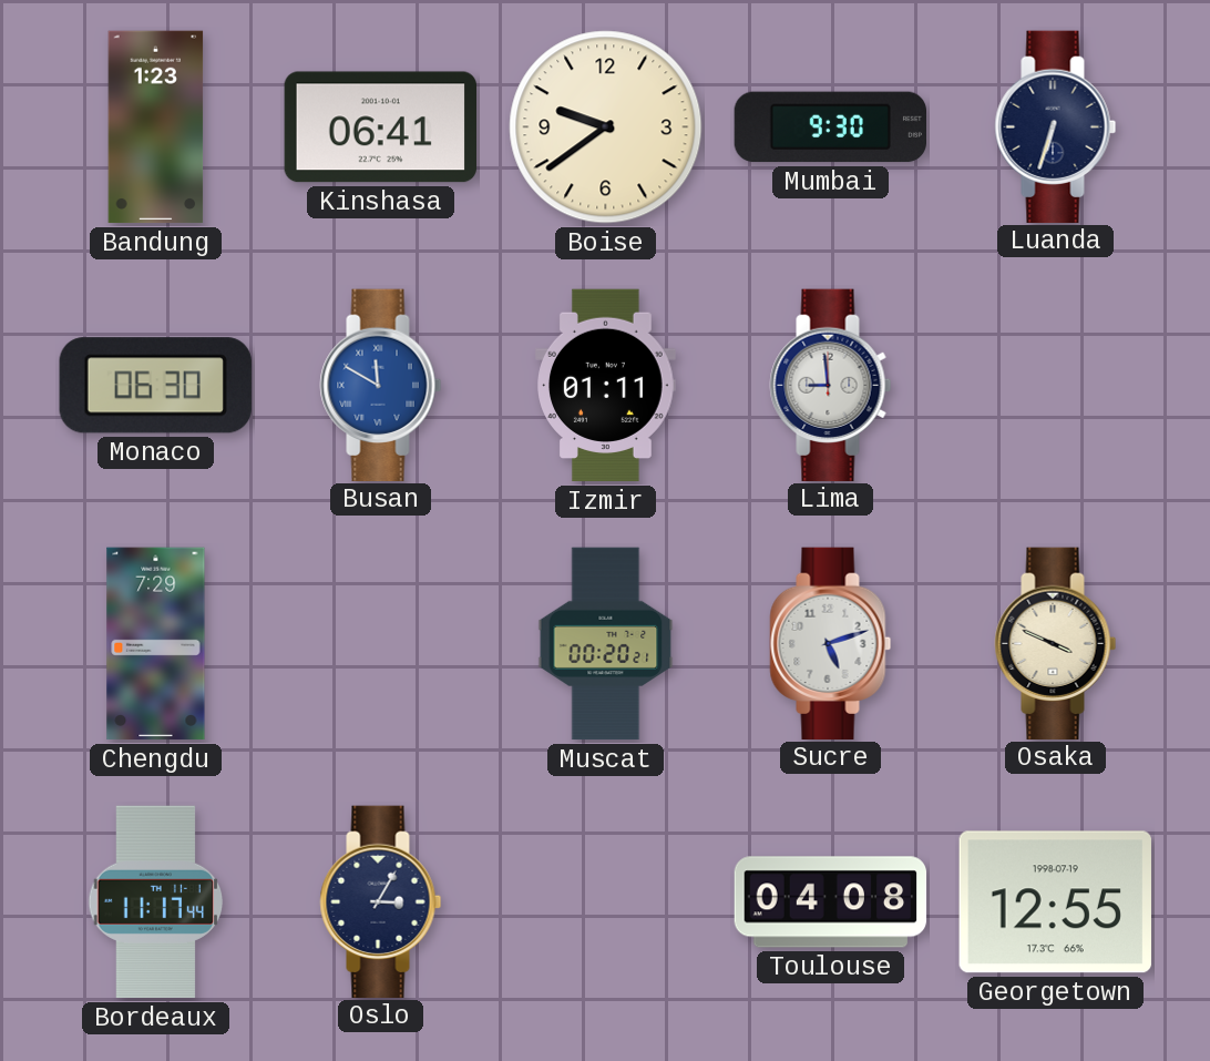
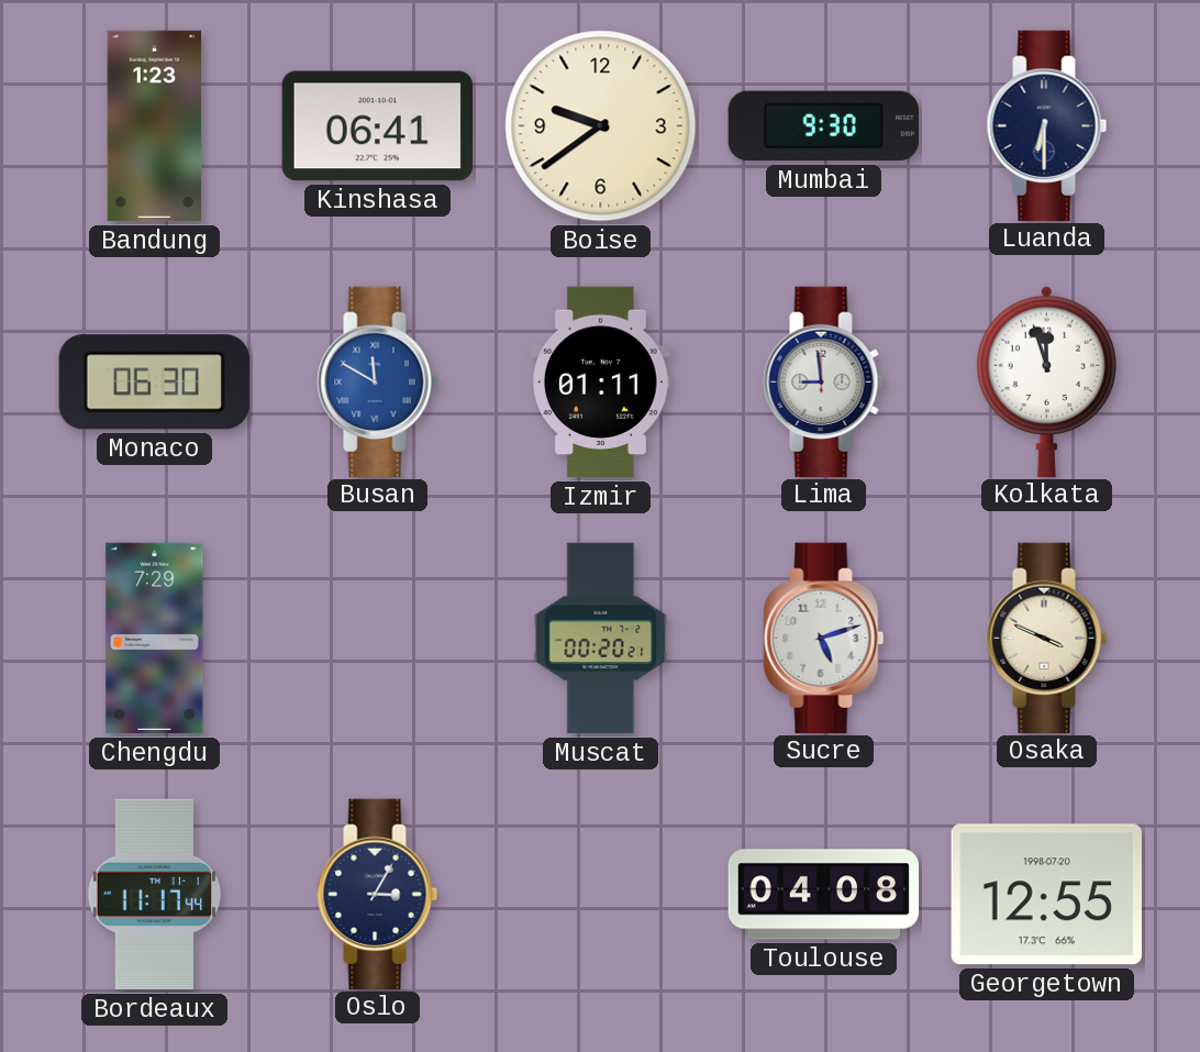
Luanda: 6:33 -> 6:30
Kolkata: none -> 11:57
Georgetown date: 1998-07-19 -> 1998-07-20
